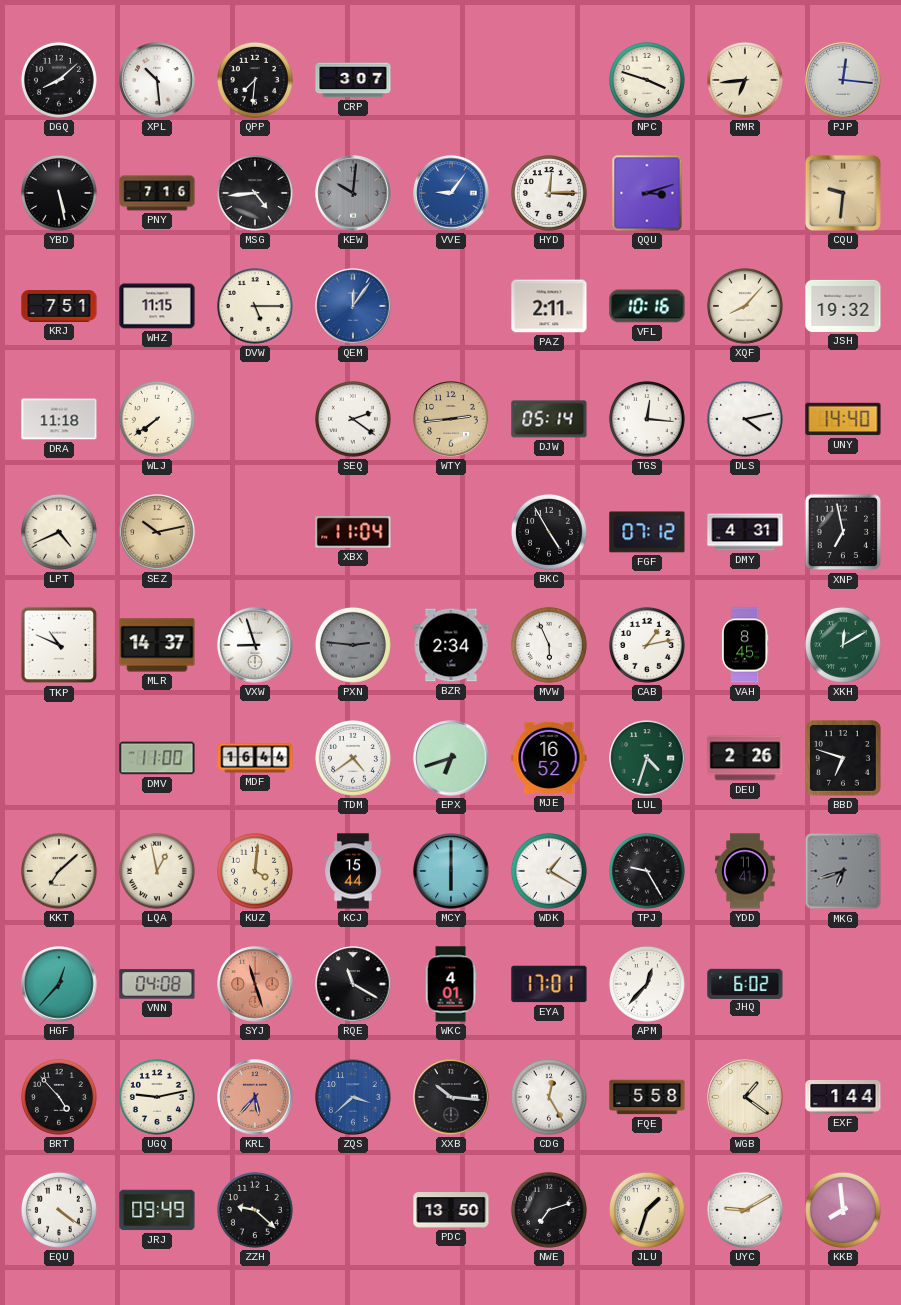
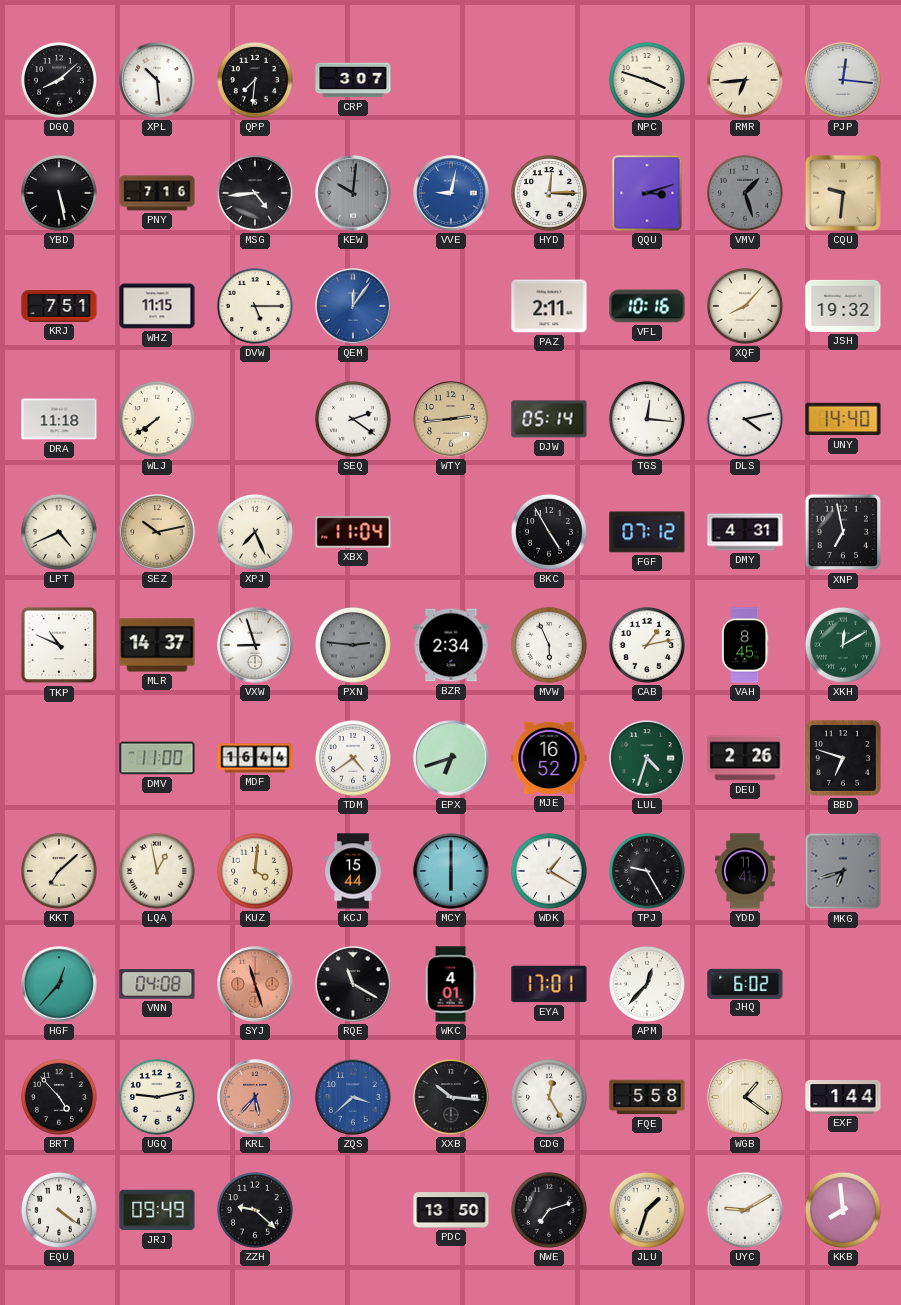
VVE: 9:06 -> 9:02
VMV: none -> 1:27
XPJ: none -> 7:26
